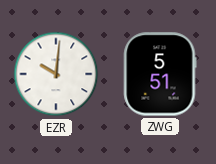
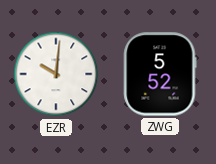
ZWG: 5:51 -> 5:52
